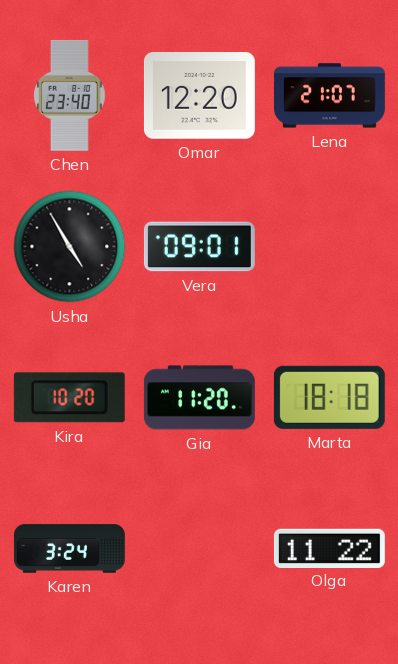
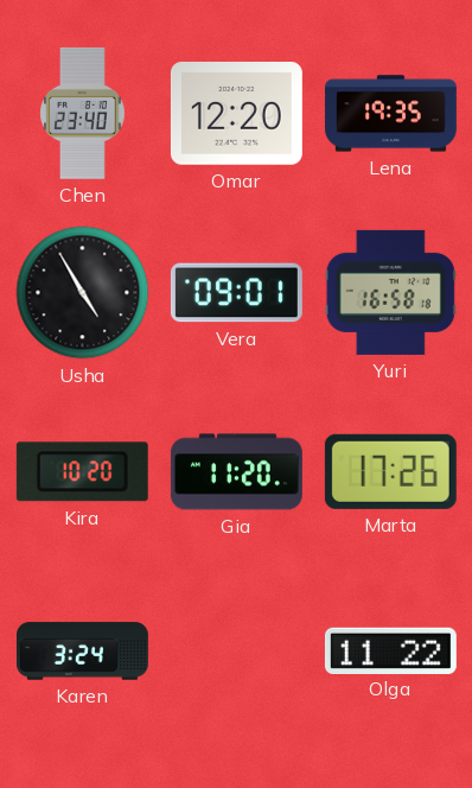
Lena: 21:07 -> 19:35
Yuri: none -> 16:58
Marta: 18:18 -> 17:26
